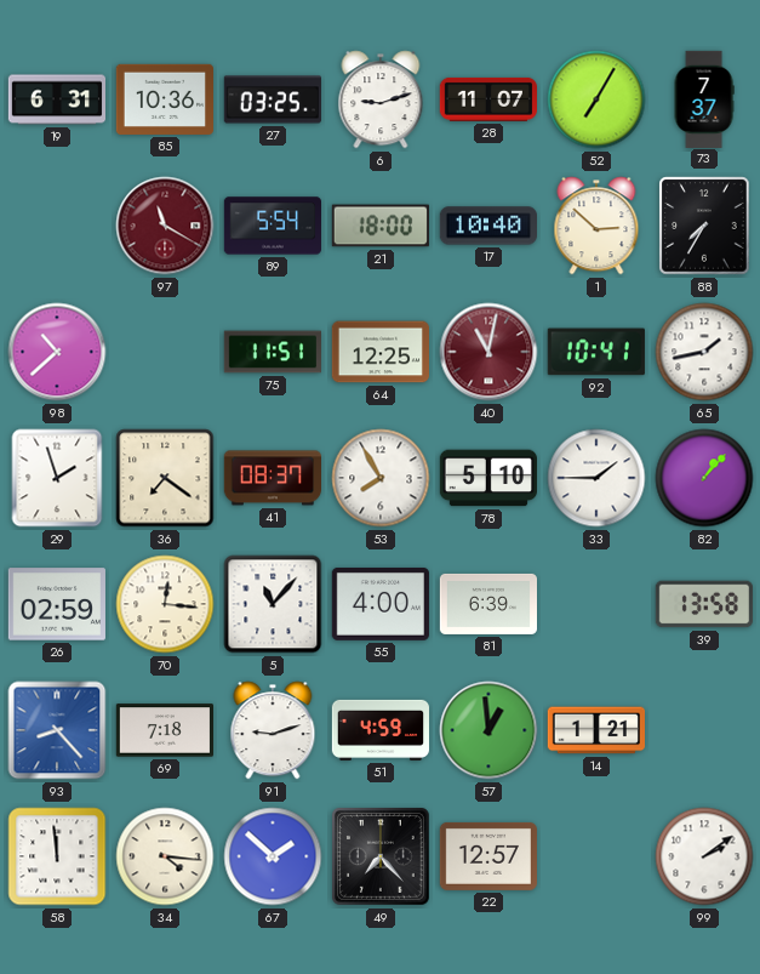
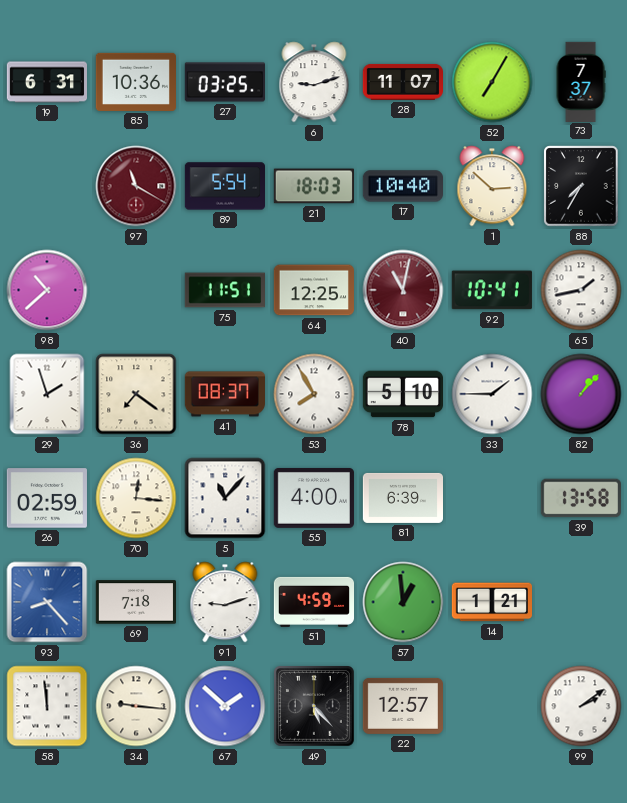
21: 18:00 -> 18:03
34: 4:16 -> 9:16
49: 7:23 -> 5:23
